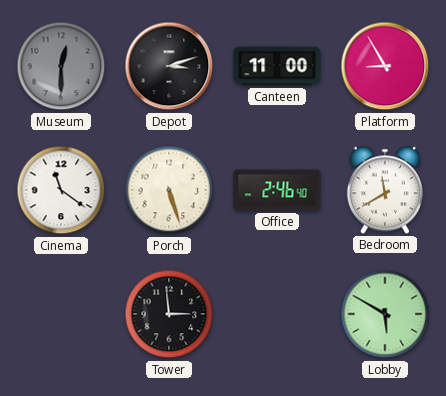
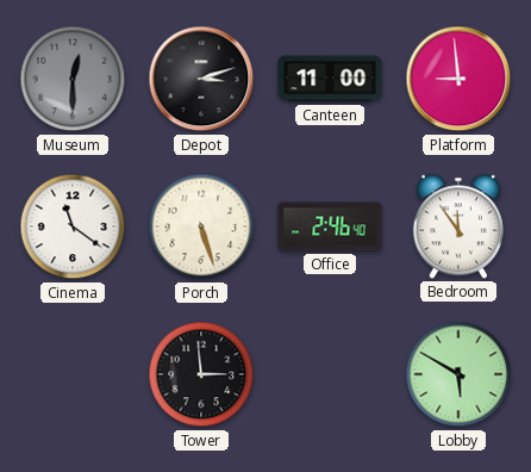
Platform: 8:55 -> 8:59
Bedroom: 11:40 -> 11:54
